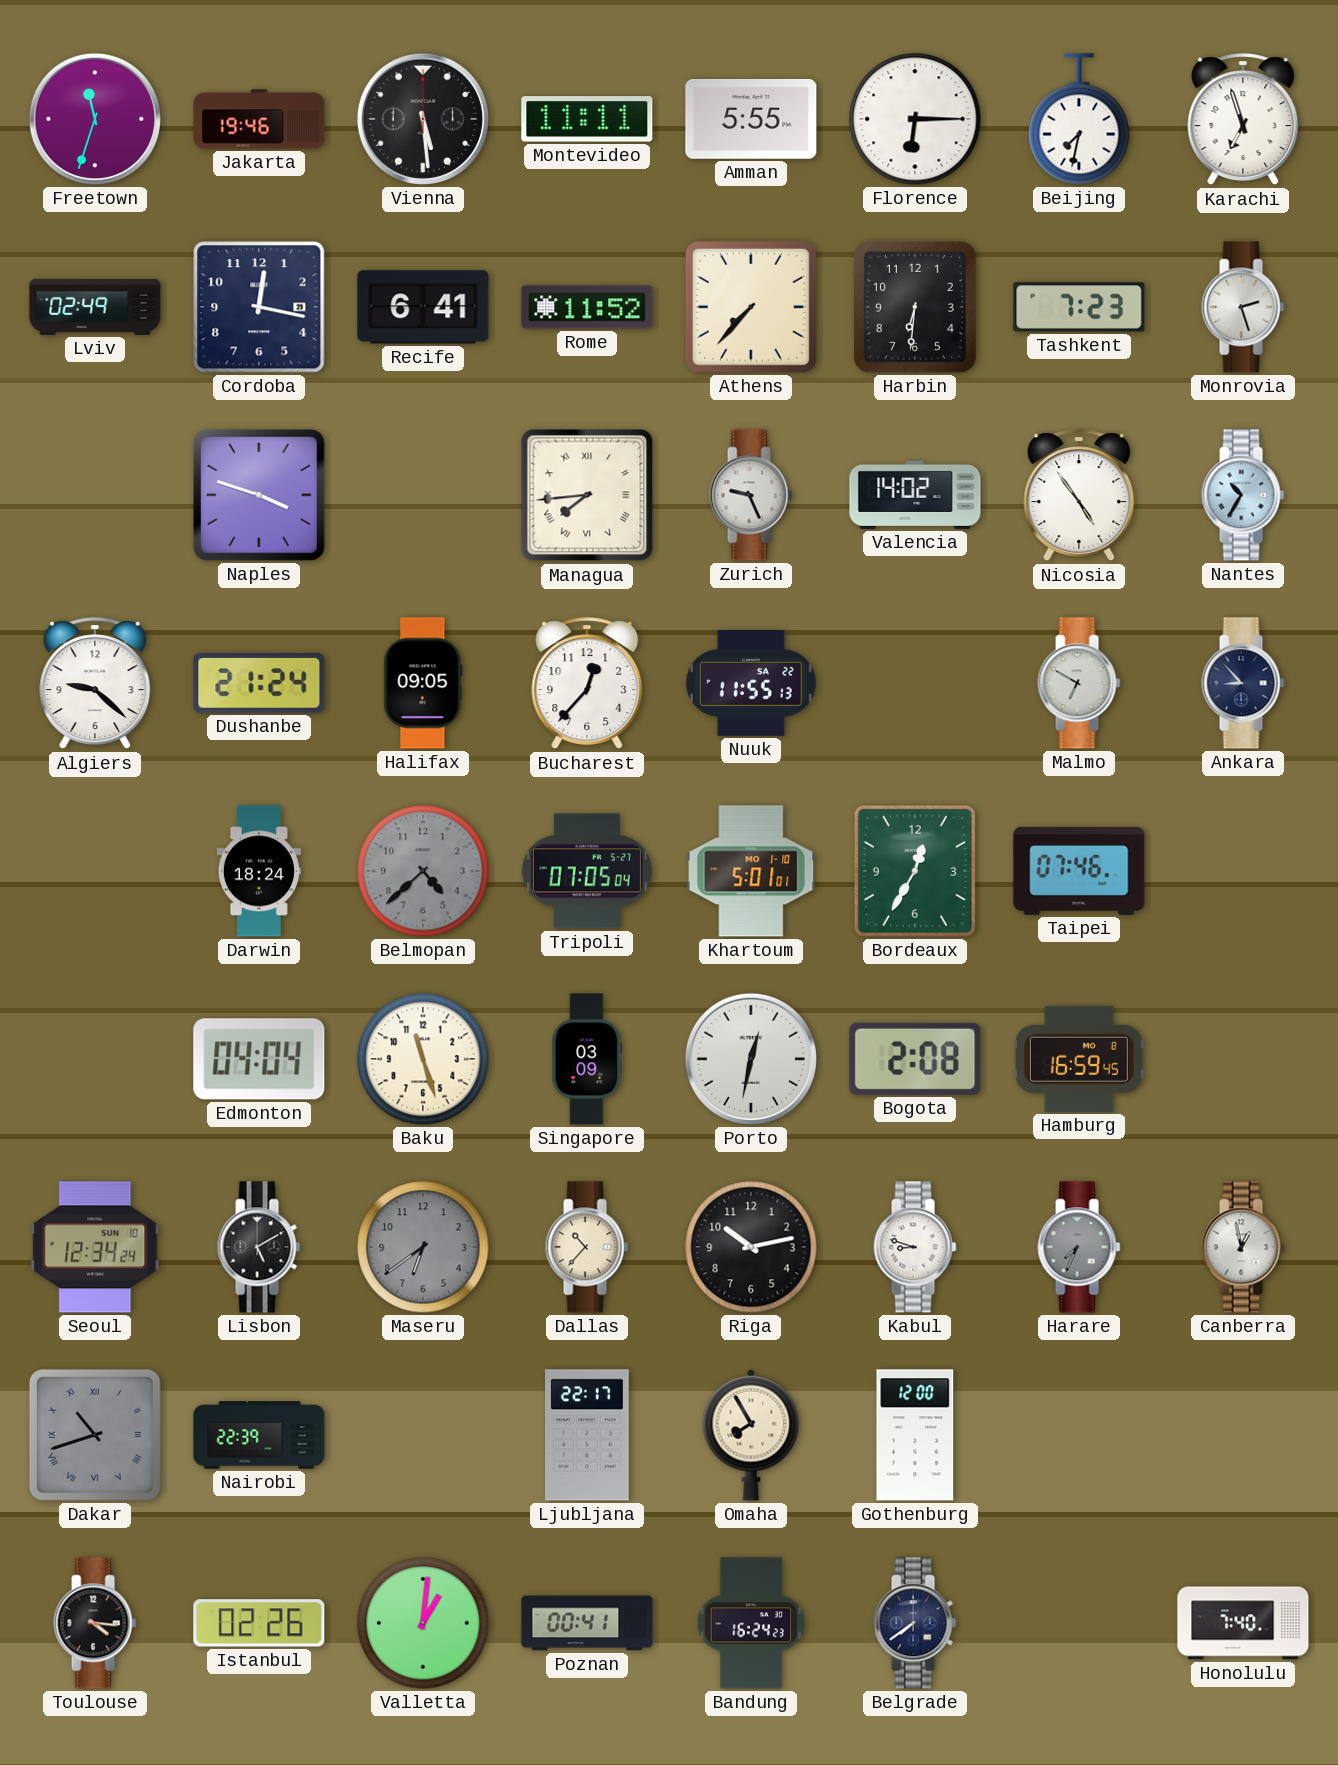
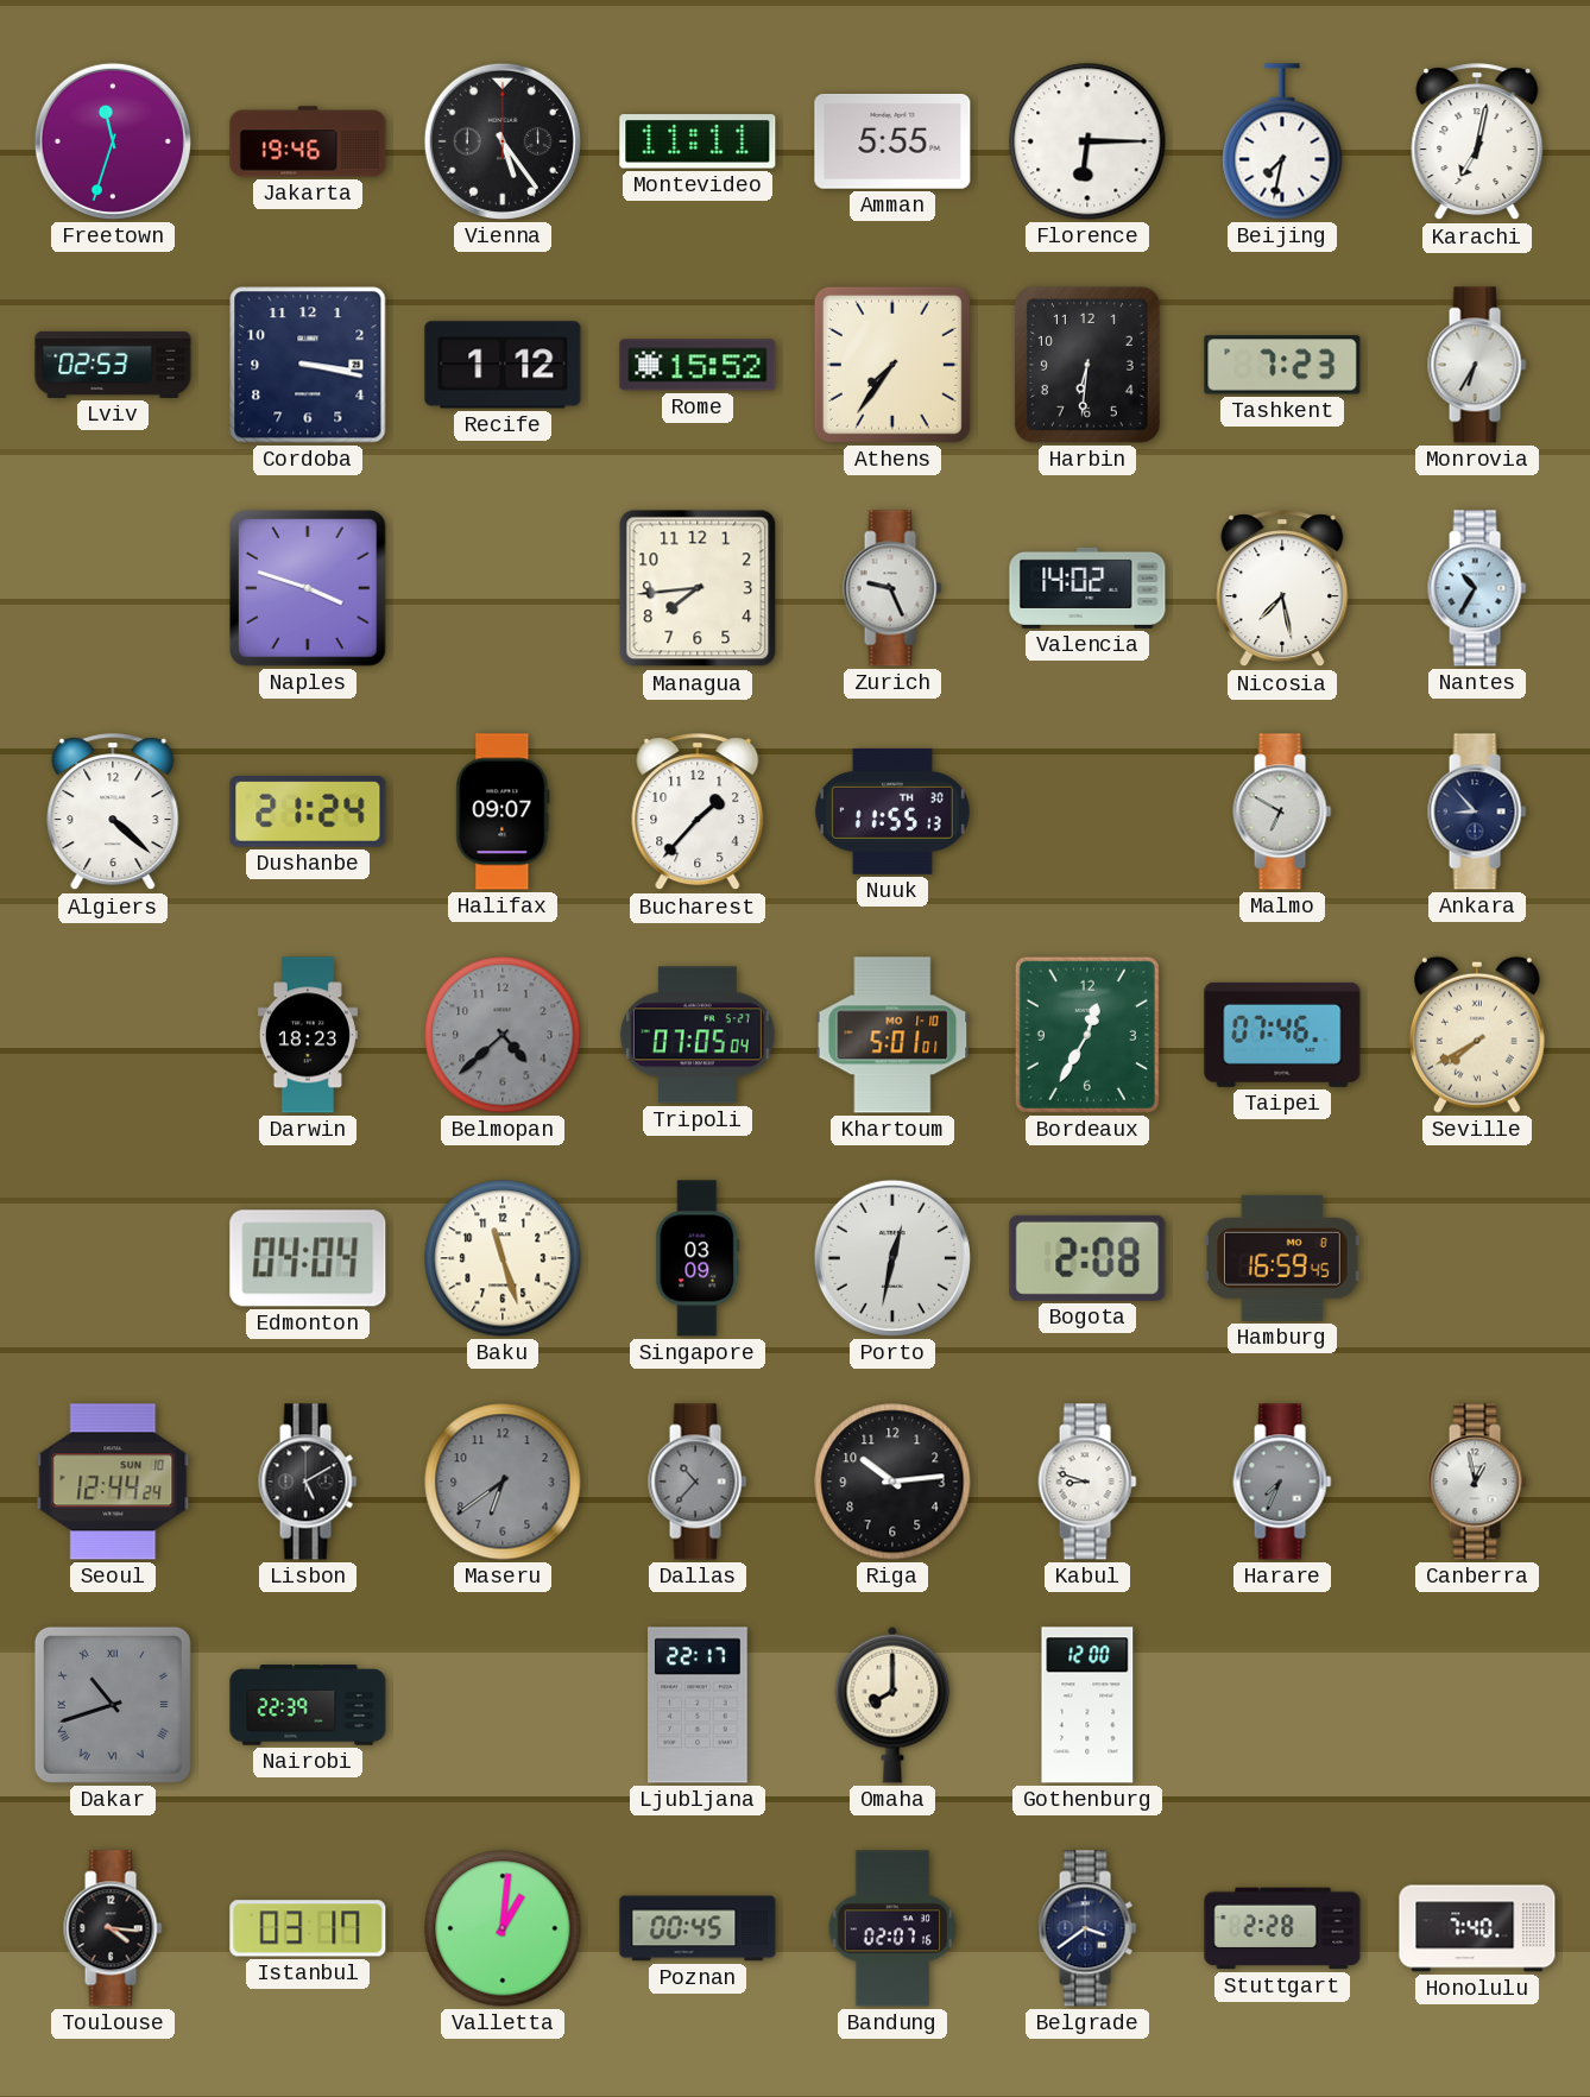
Vienna: 5:29 -> 5:24
Karachi: 6:57 -> 7:02
Lviv: 02:49 -> 02:53
Cordoba: 12:17 -> 3:17
Recife: 6:41 -> 1:12
Rome: 11:52 -> 15:52
Athens: 7:37 -> 7:36
Monrovia: 2:27 -> 6:35
Managua numerals: Roman -> Arabic
Nicosia: 4:54 -> 7:28
Algiers: 9:22 -> 4:22
Halifax: 09:05 -> 09:07
Bucharest: 12:37 -> 1:37
Nuuk date: SA 22 -> TH 30
Darwin: 18:24 -> 18:23
Seville: none -> 7:40
Seoul: 12:34 -> 12:44
Dallas dial: cream -> grey
Riga: 10:13 -> 10:14
Omaha: 7:55 -> 8:00
Istanbul: 02:26 -> 03:17
Poznan: 00:41 -> 00:45
Bandung: 16:24 -> 02:07
Belgrade: 7:39 -> 3:39
Stuttgart: none -> 2:28
